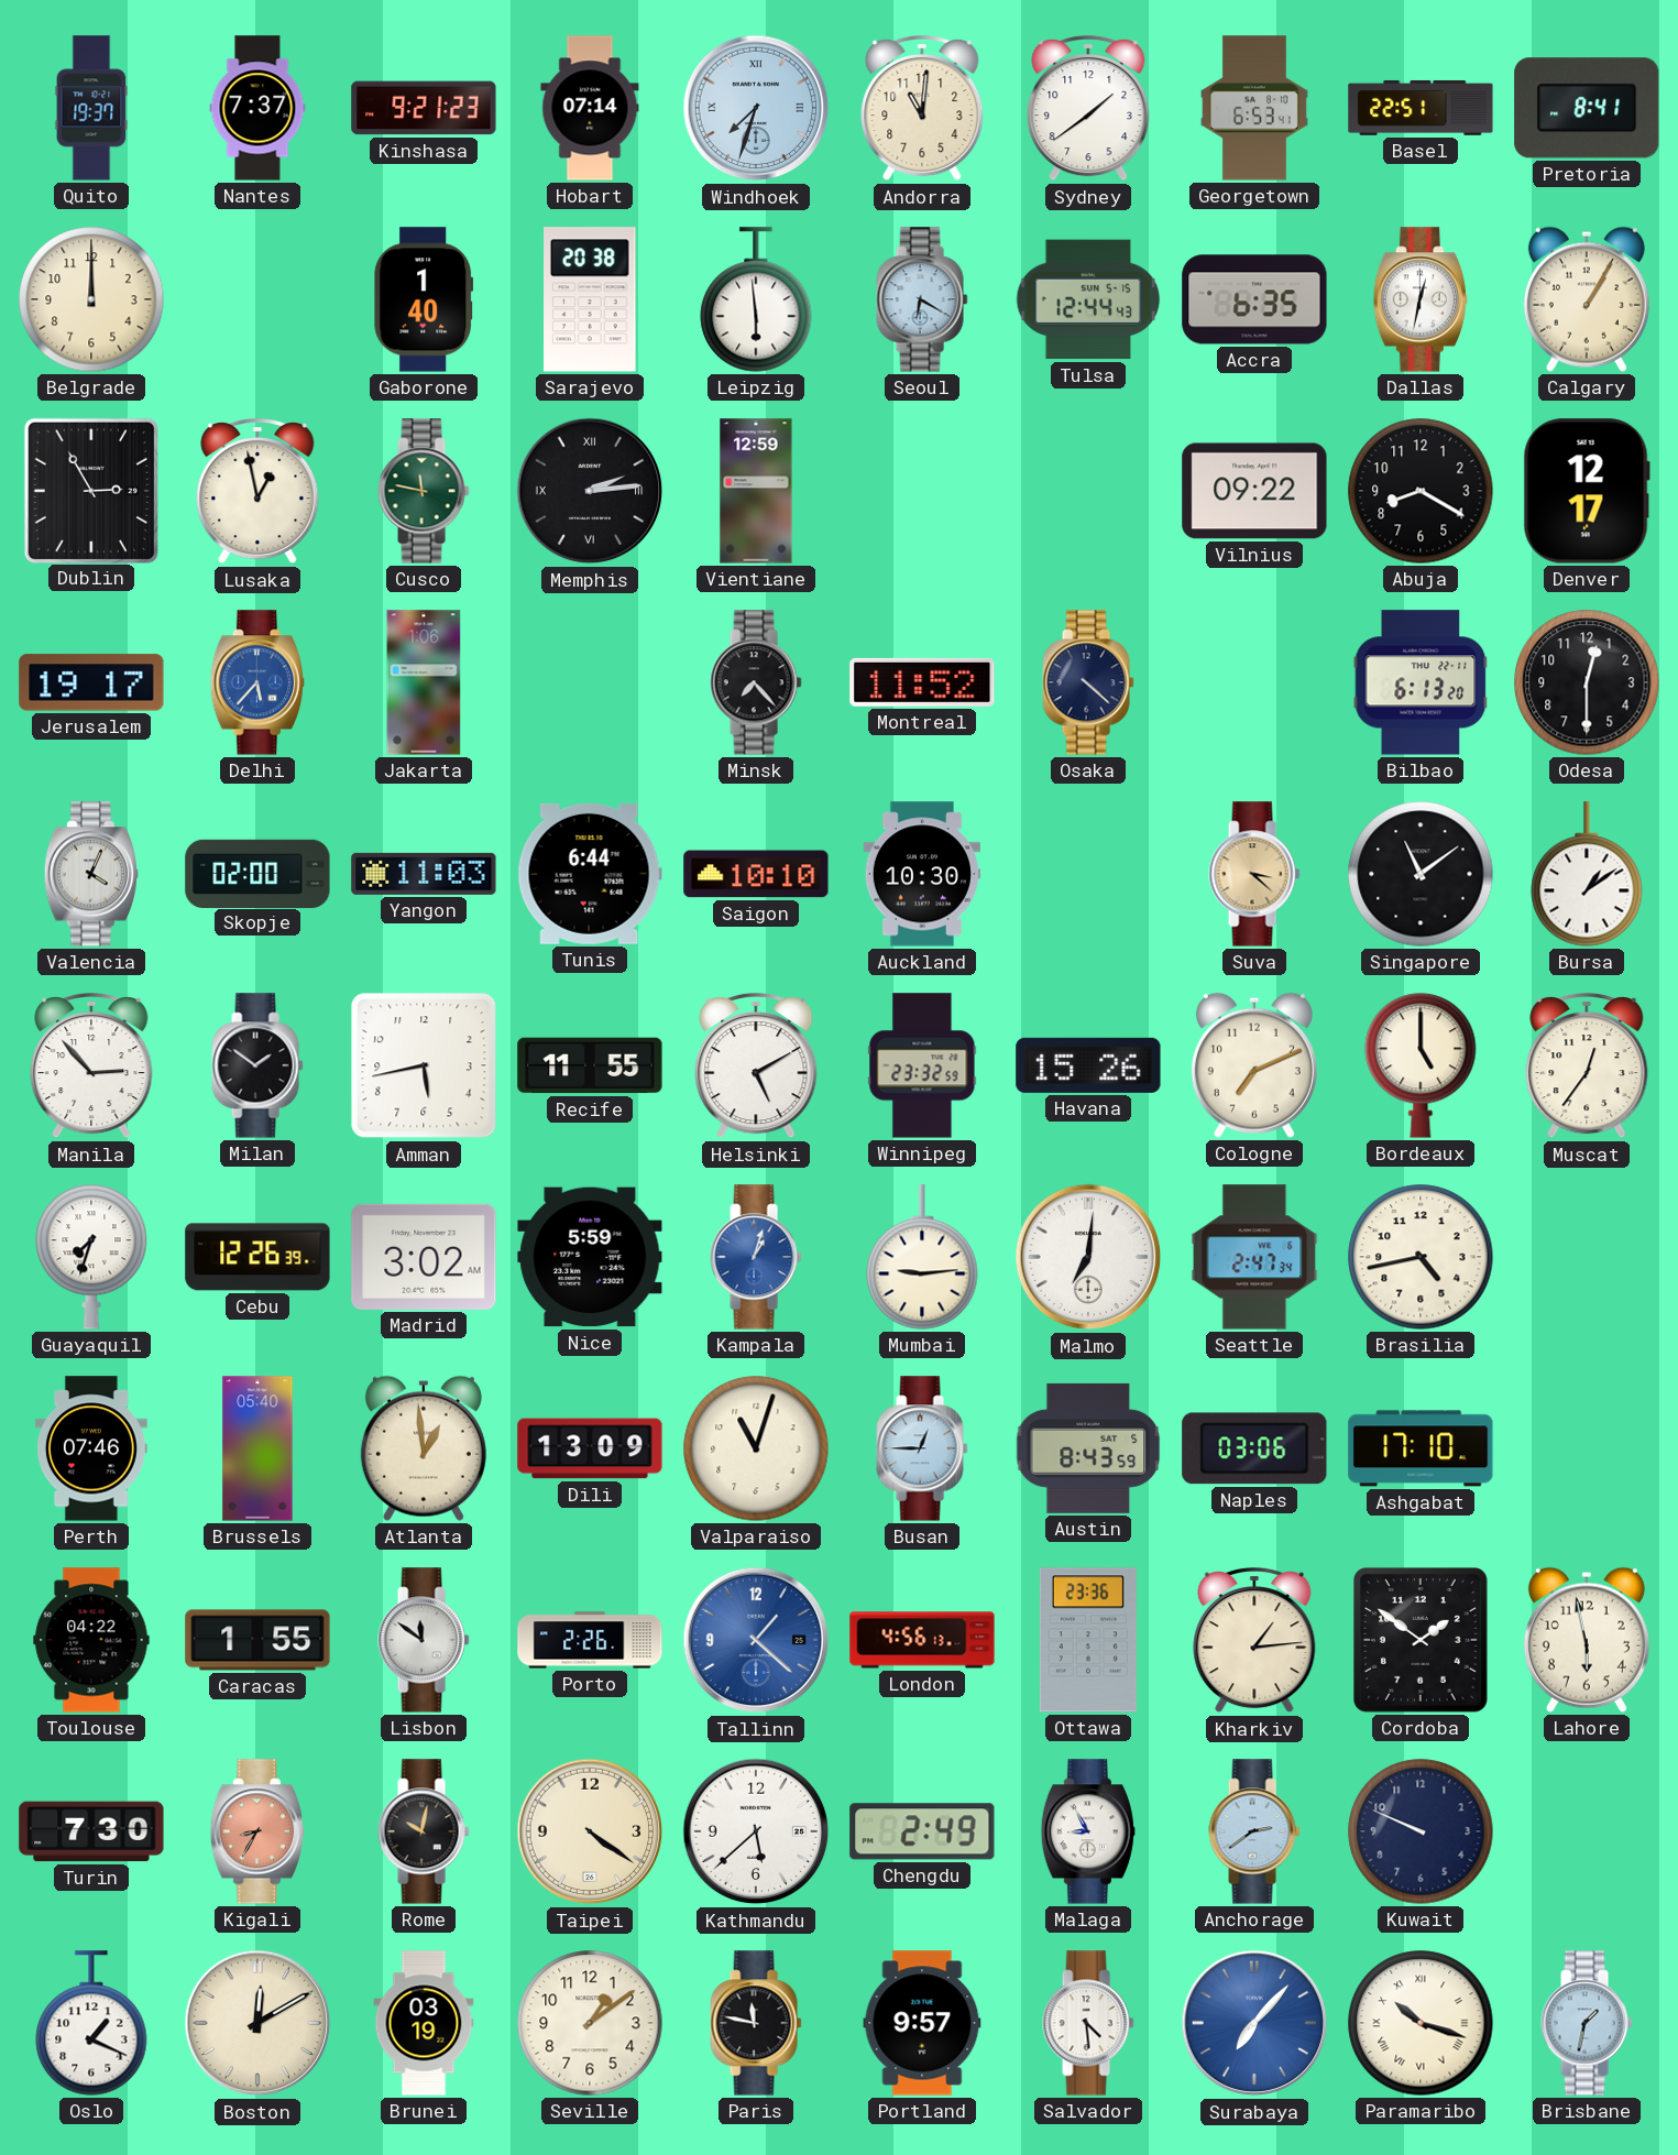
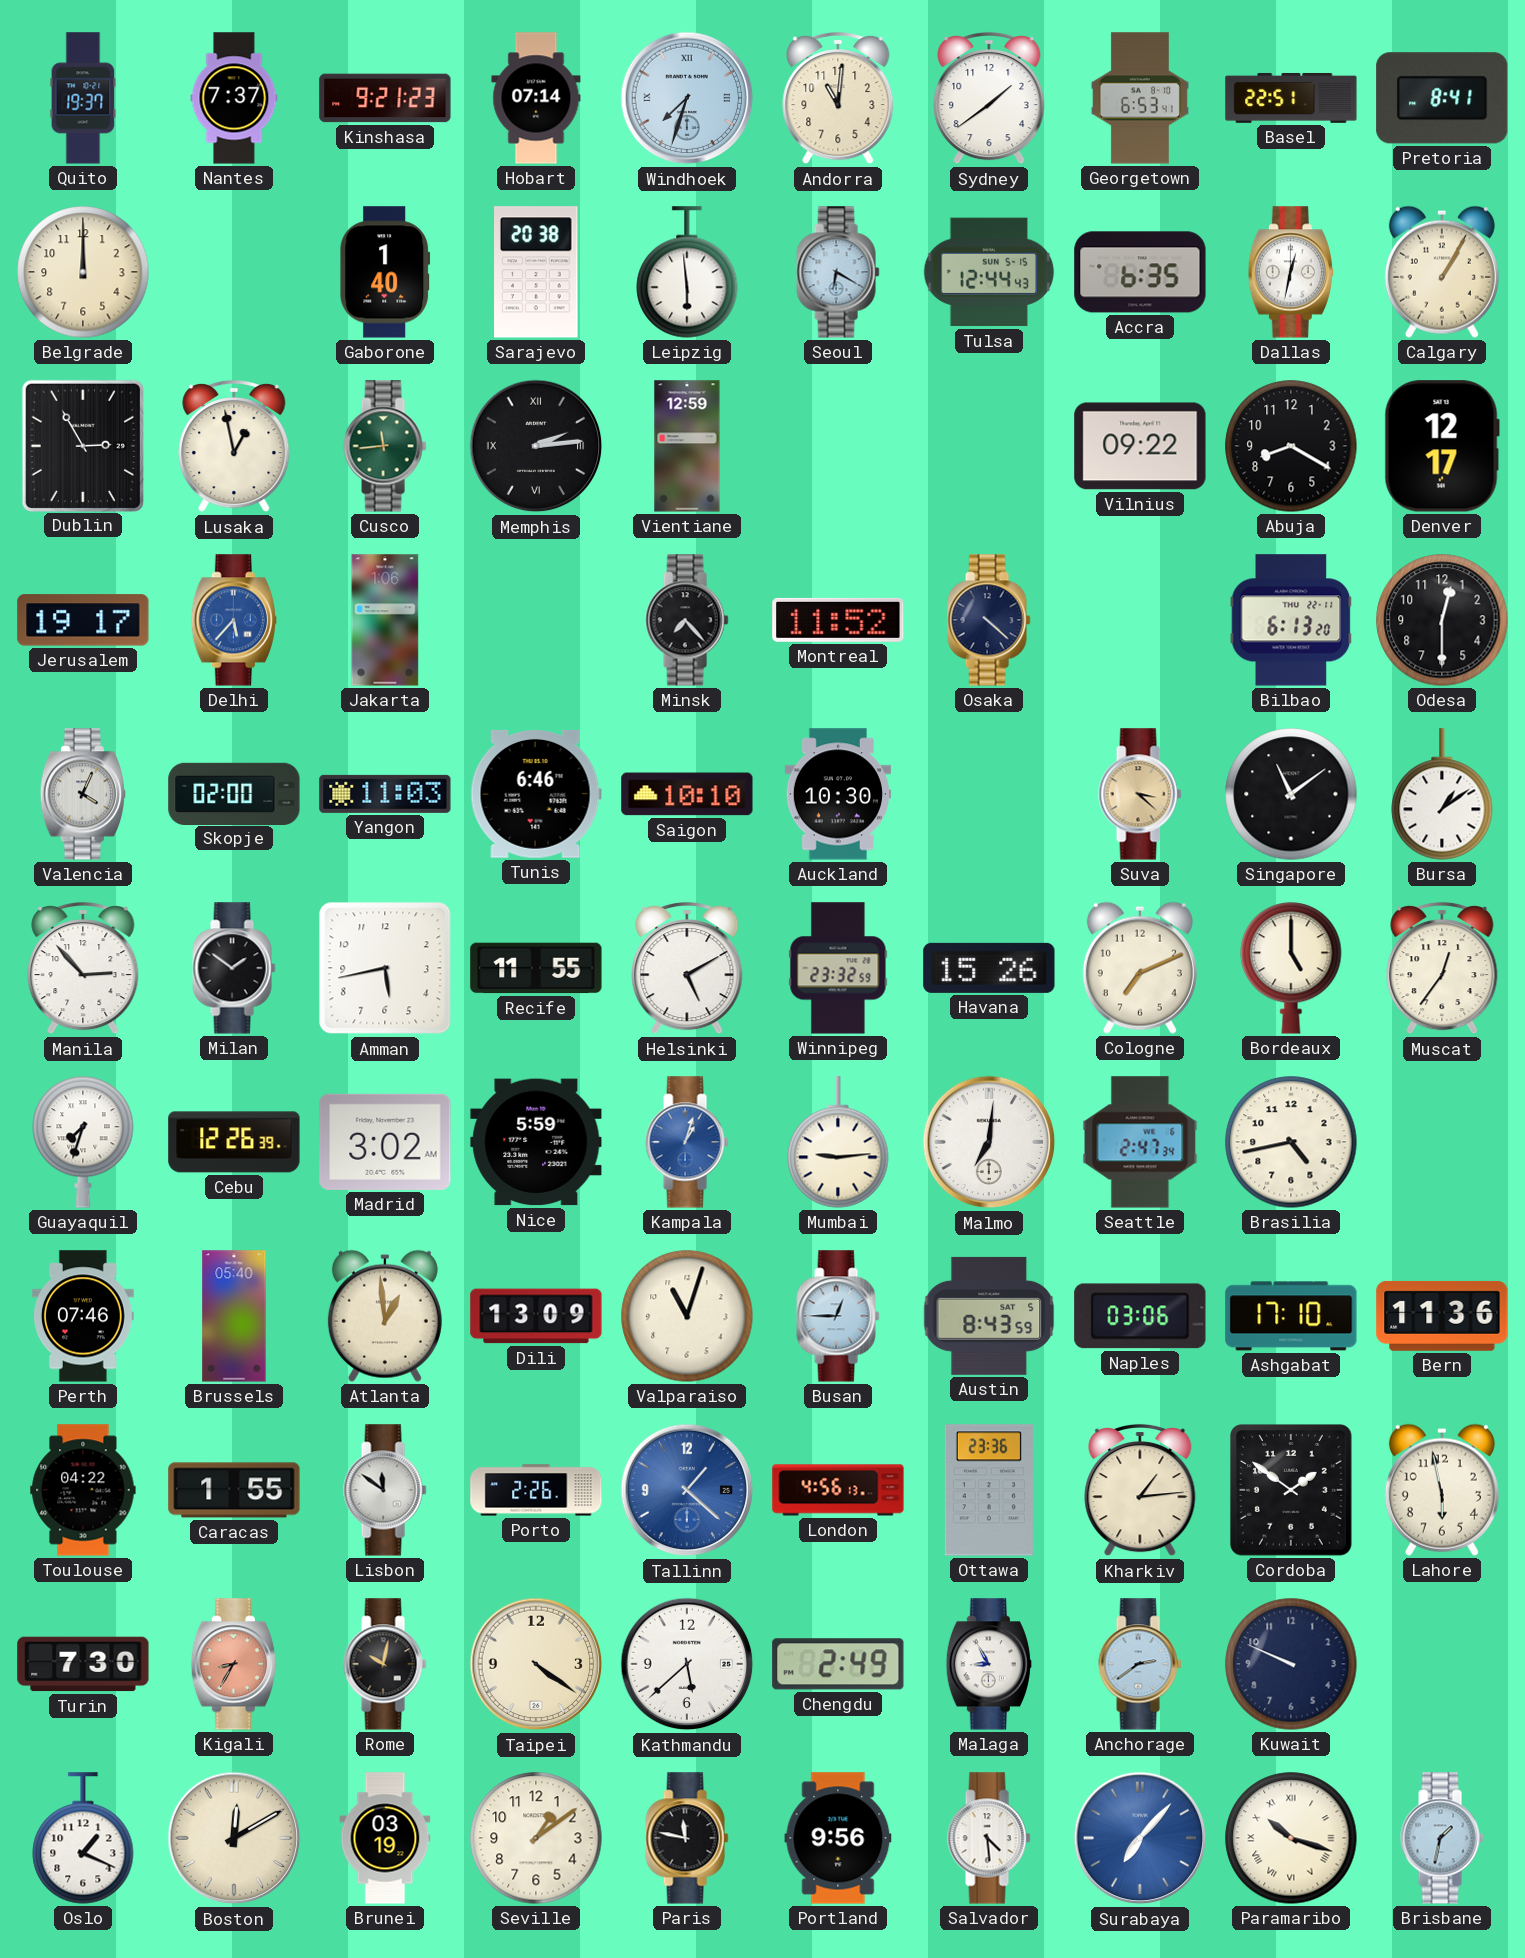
Cusco: 11:47 -> 11:44
Tunis: 6:44 -> 6:46
Bern: none -> 11:36
Portland: 9:57 -> 9:56
